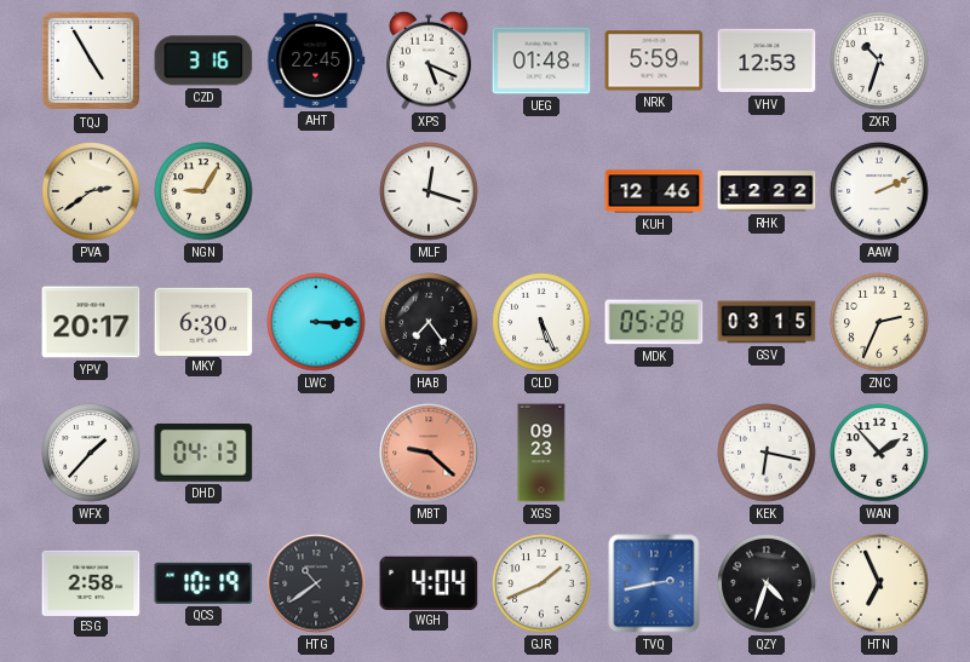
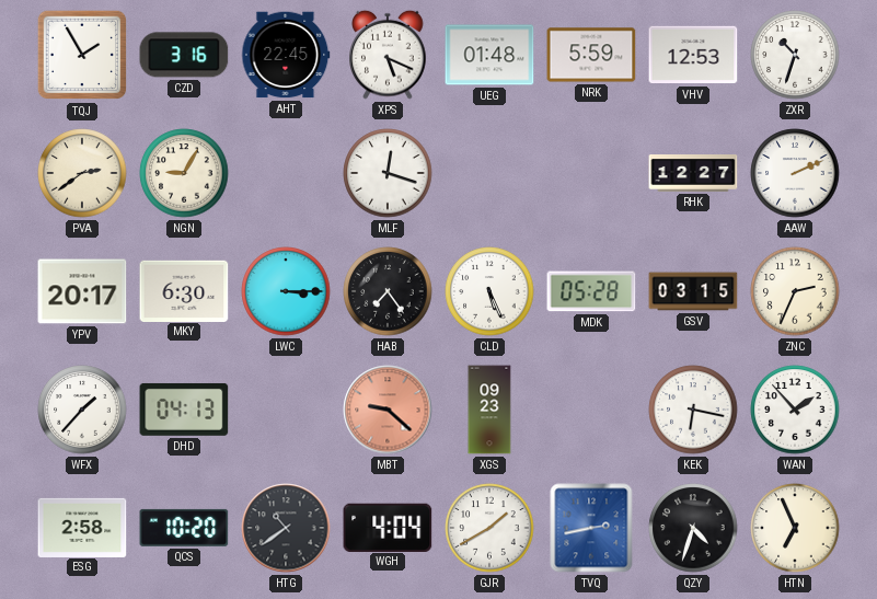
TQJ: 4:55 -> 1:55
KUH: 12:46 -> none
RHK: 12:22 -> 12:27
QCS: 10:19 -> 10:20
GJR: 1:41 -> 1:40
